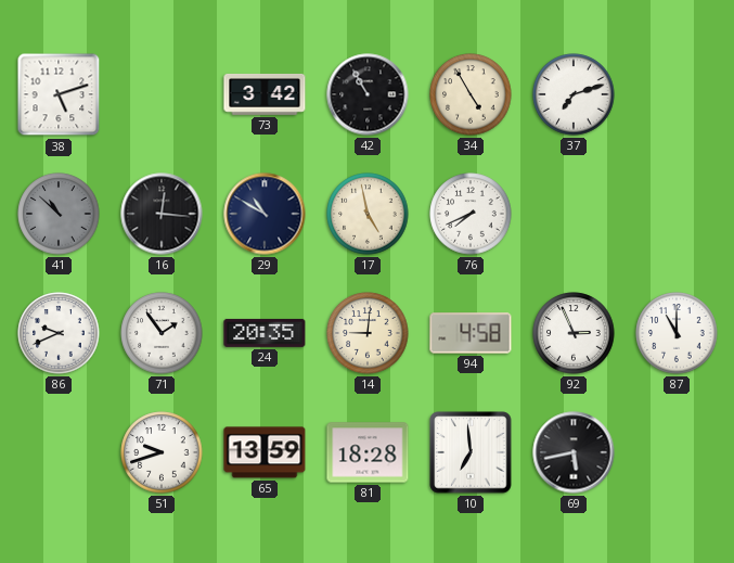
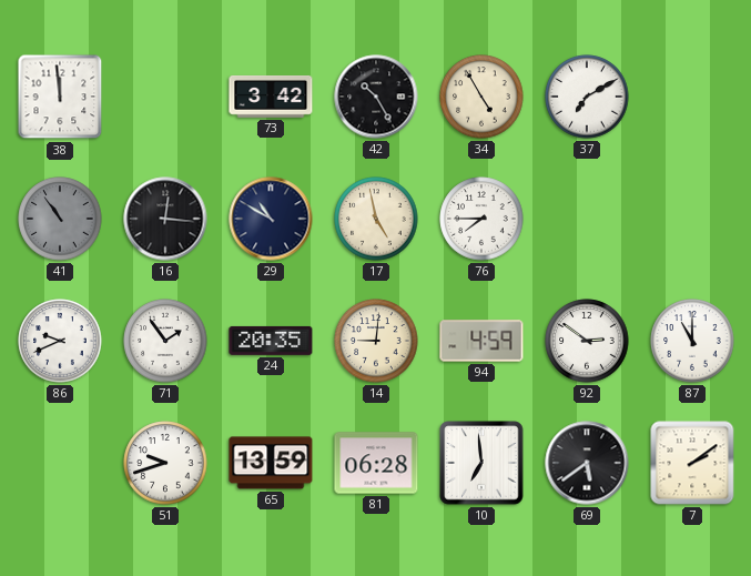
38: 5:12 -> 11:59
42: 10:55 -> 10:25
37: 7:12 -> 7:10
41: 10:52 -> 10:54
76: 7:41 -> 7:45
94: 4:58 -> 4:59
92: 2:56 -> 2:51
81: 18:28 -> 06:28
69: 5:43 -> 5:39
7: none -> 2:09
